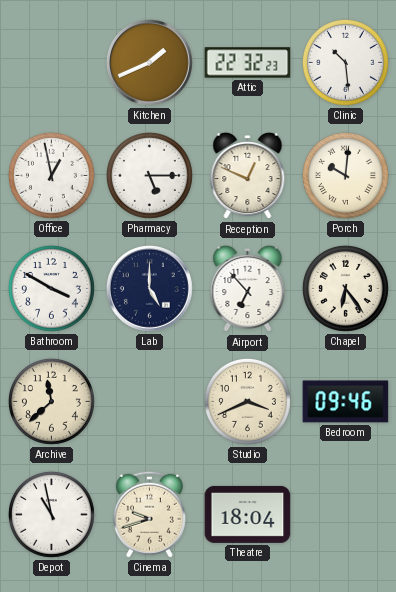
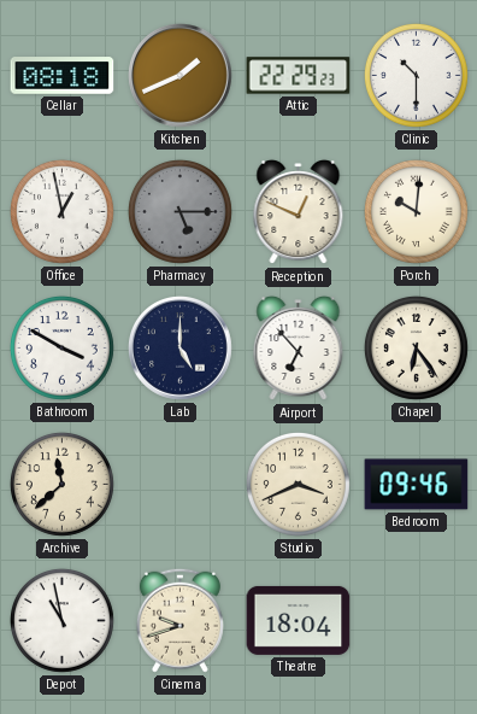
Cellar: none -> 08:18
Attic: 22:32 -> 22:29
Clinic: 10:29 -> 10:30
Pharmacy dial: white -> grey
